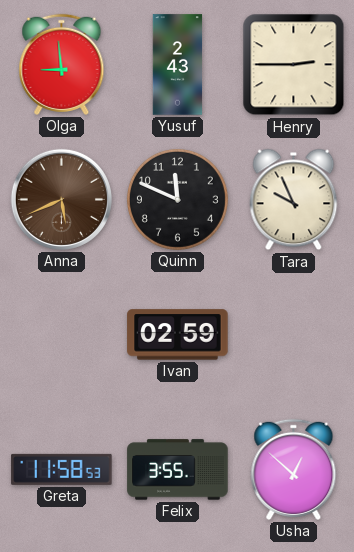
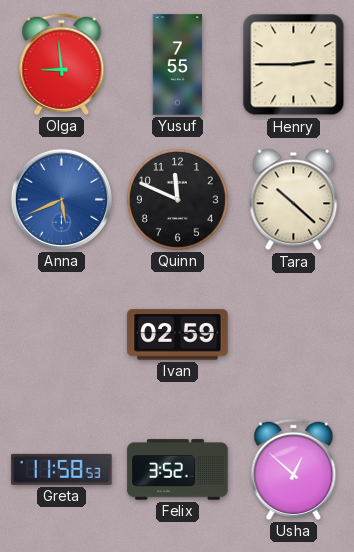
Yusuf: 2:43 -> 7:55
Anna dial: brown -> blue
Tara: 9:56 -> 10:22
Felix: 3:55 -> 3:52
